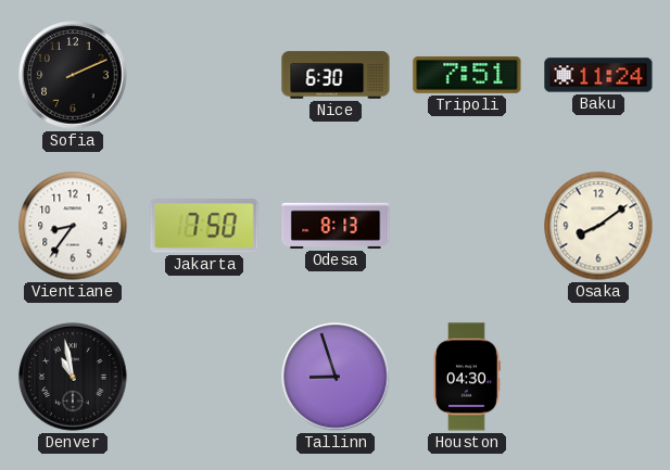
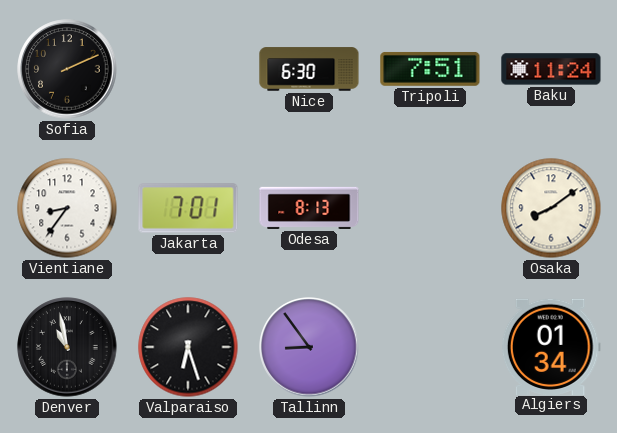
Jakarta: 7:50 -> 7:01
Valparaiso: none -> 6:27
Tallinn: 8:57 -> 8:54
Houston: 04:30 -> none
Algiers: none -> 01:34
